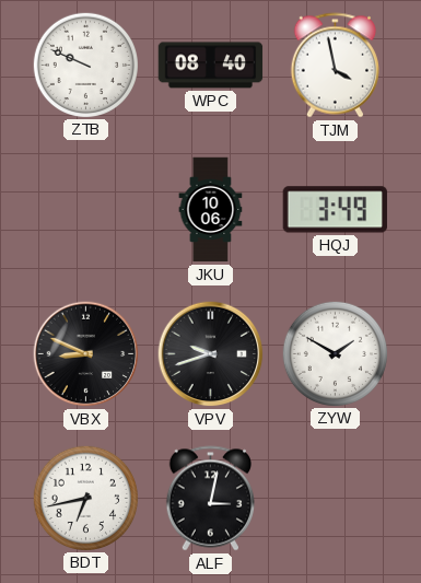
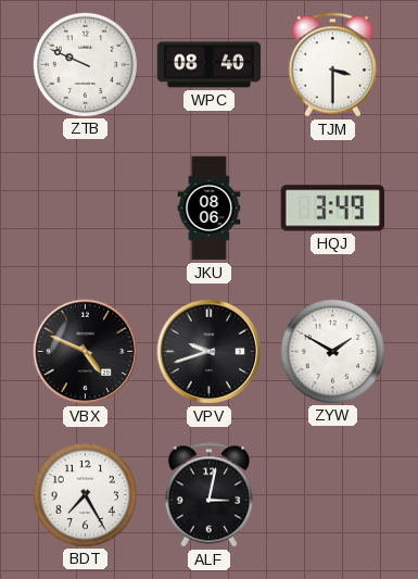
TJM: 3:58 -> 3:30
JKU: 10:06 -> 08:06
VBX: 8:49 -> 4:49
BDT: 6:43 -> 7:25
